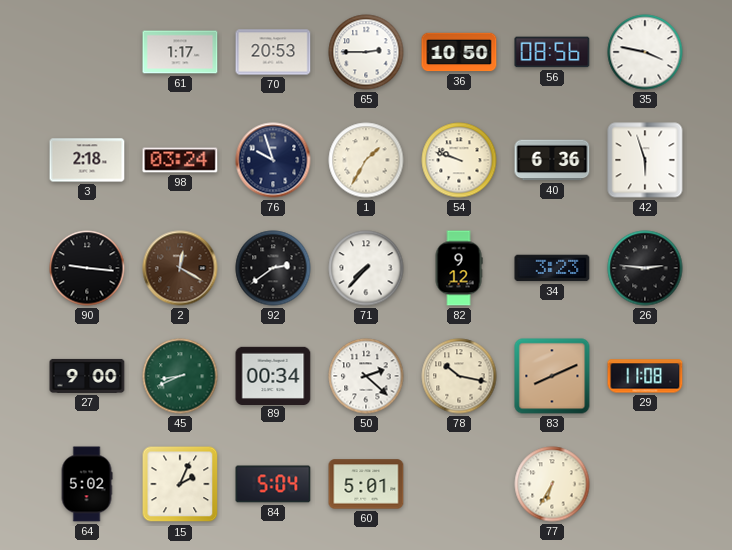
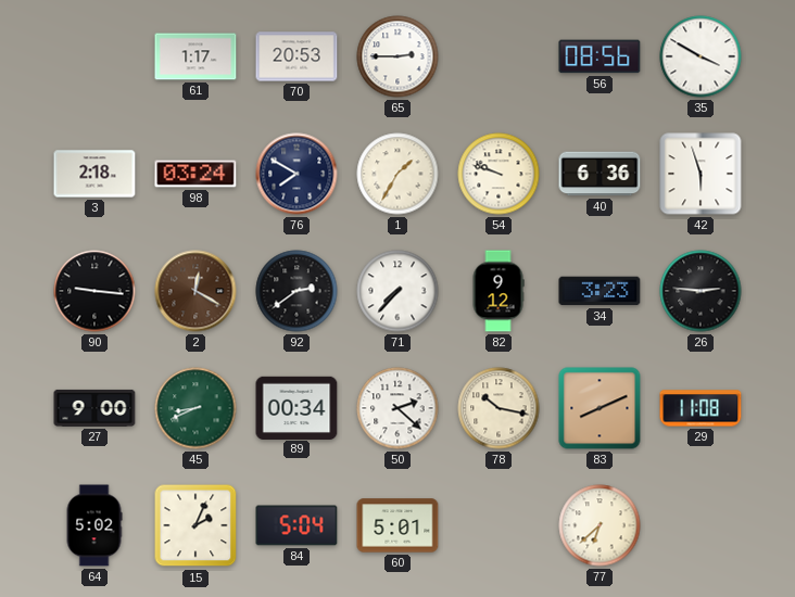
36: 10:50 -> none
35: 3:47 -> 3:50
76: 9:57 -> 7:50
77: 6:35 -> 6:38
